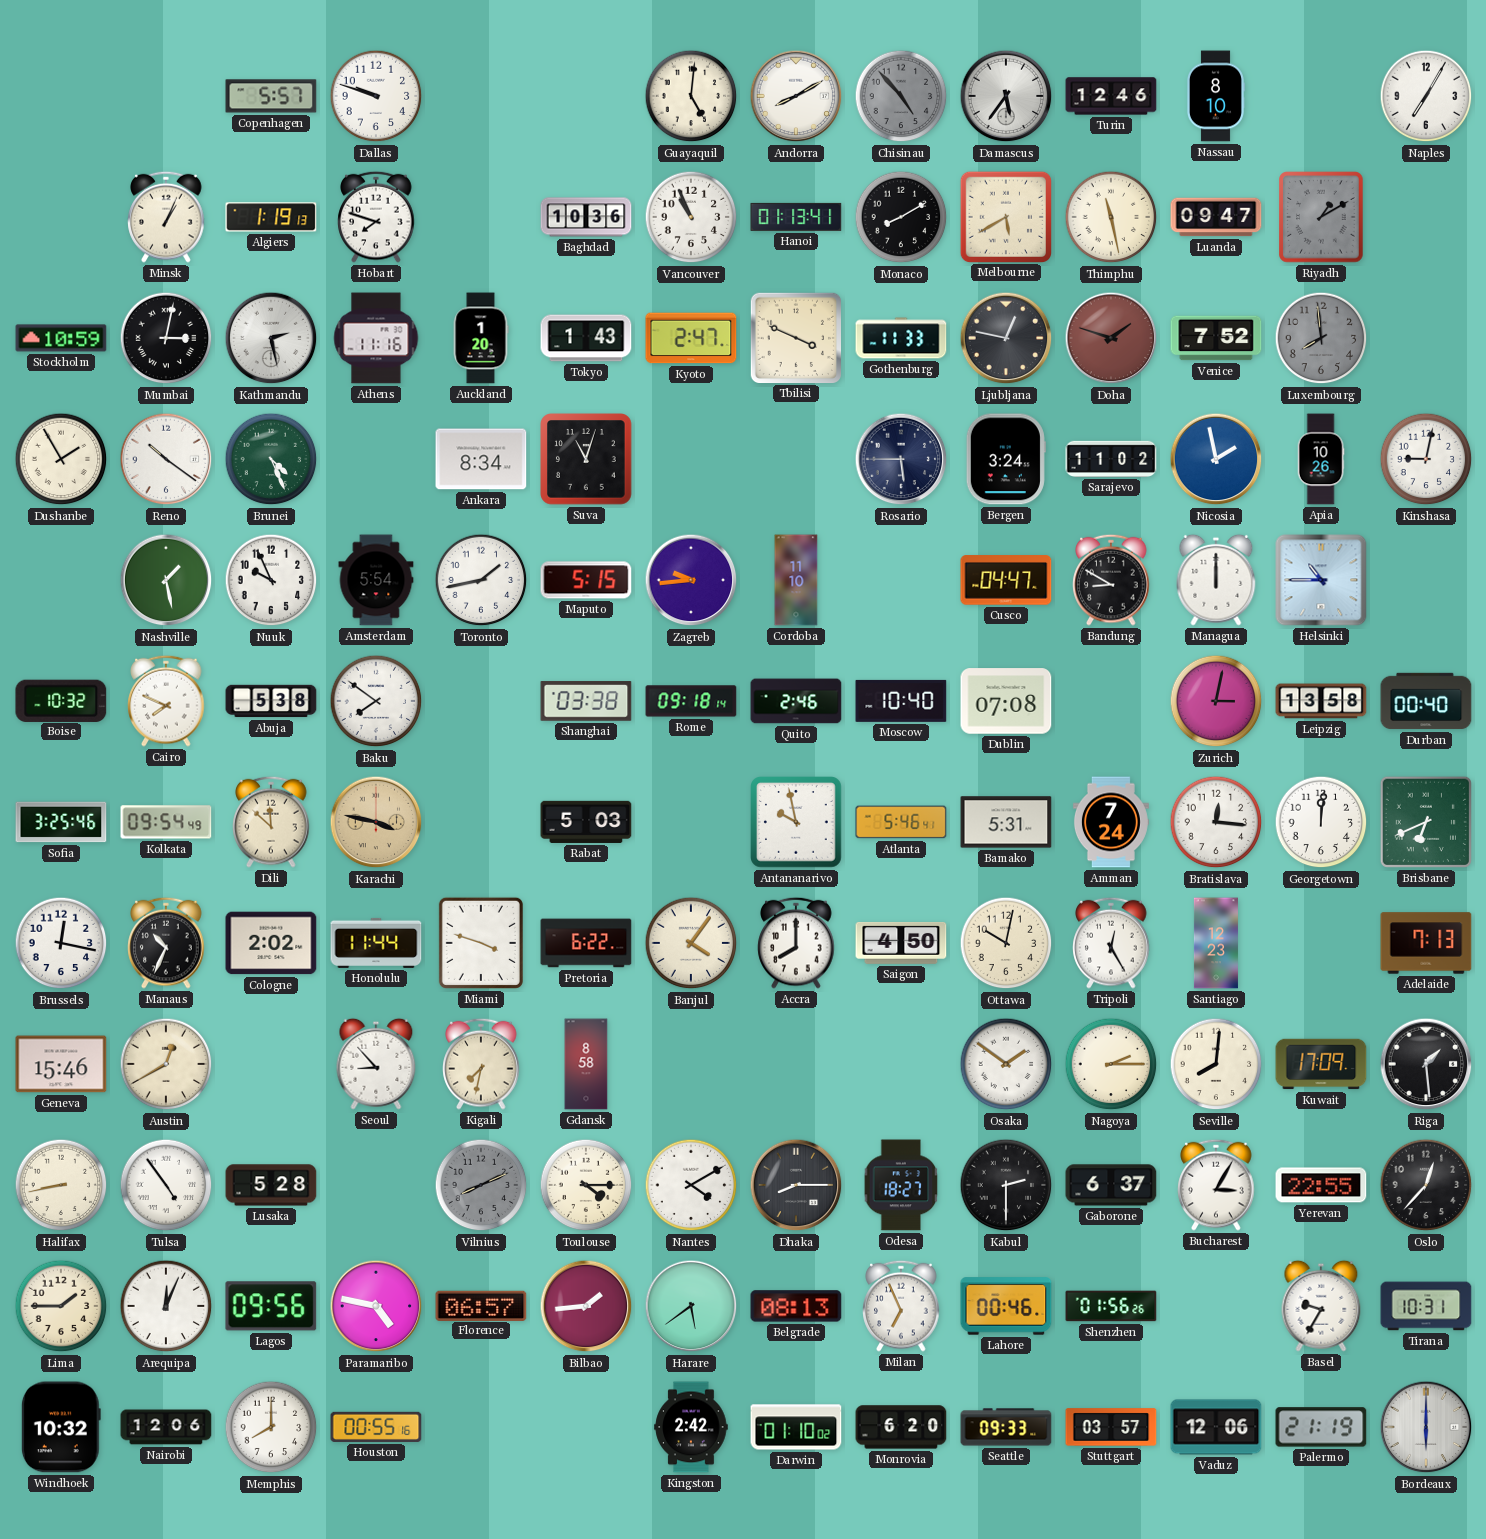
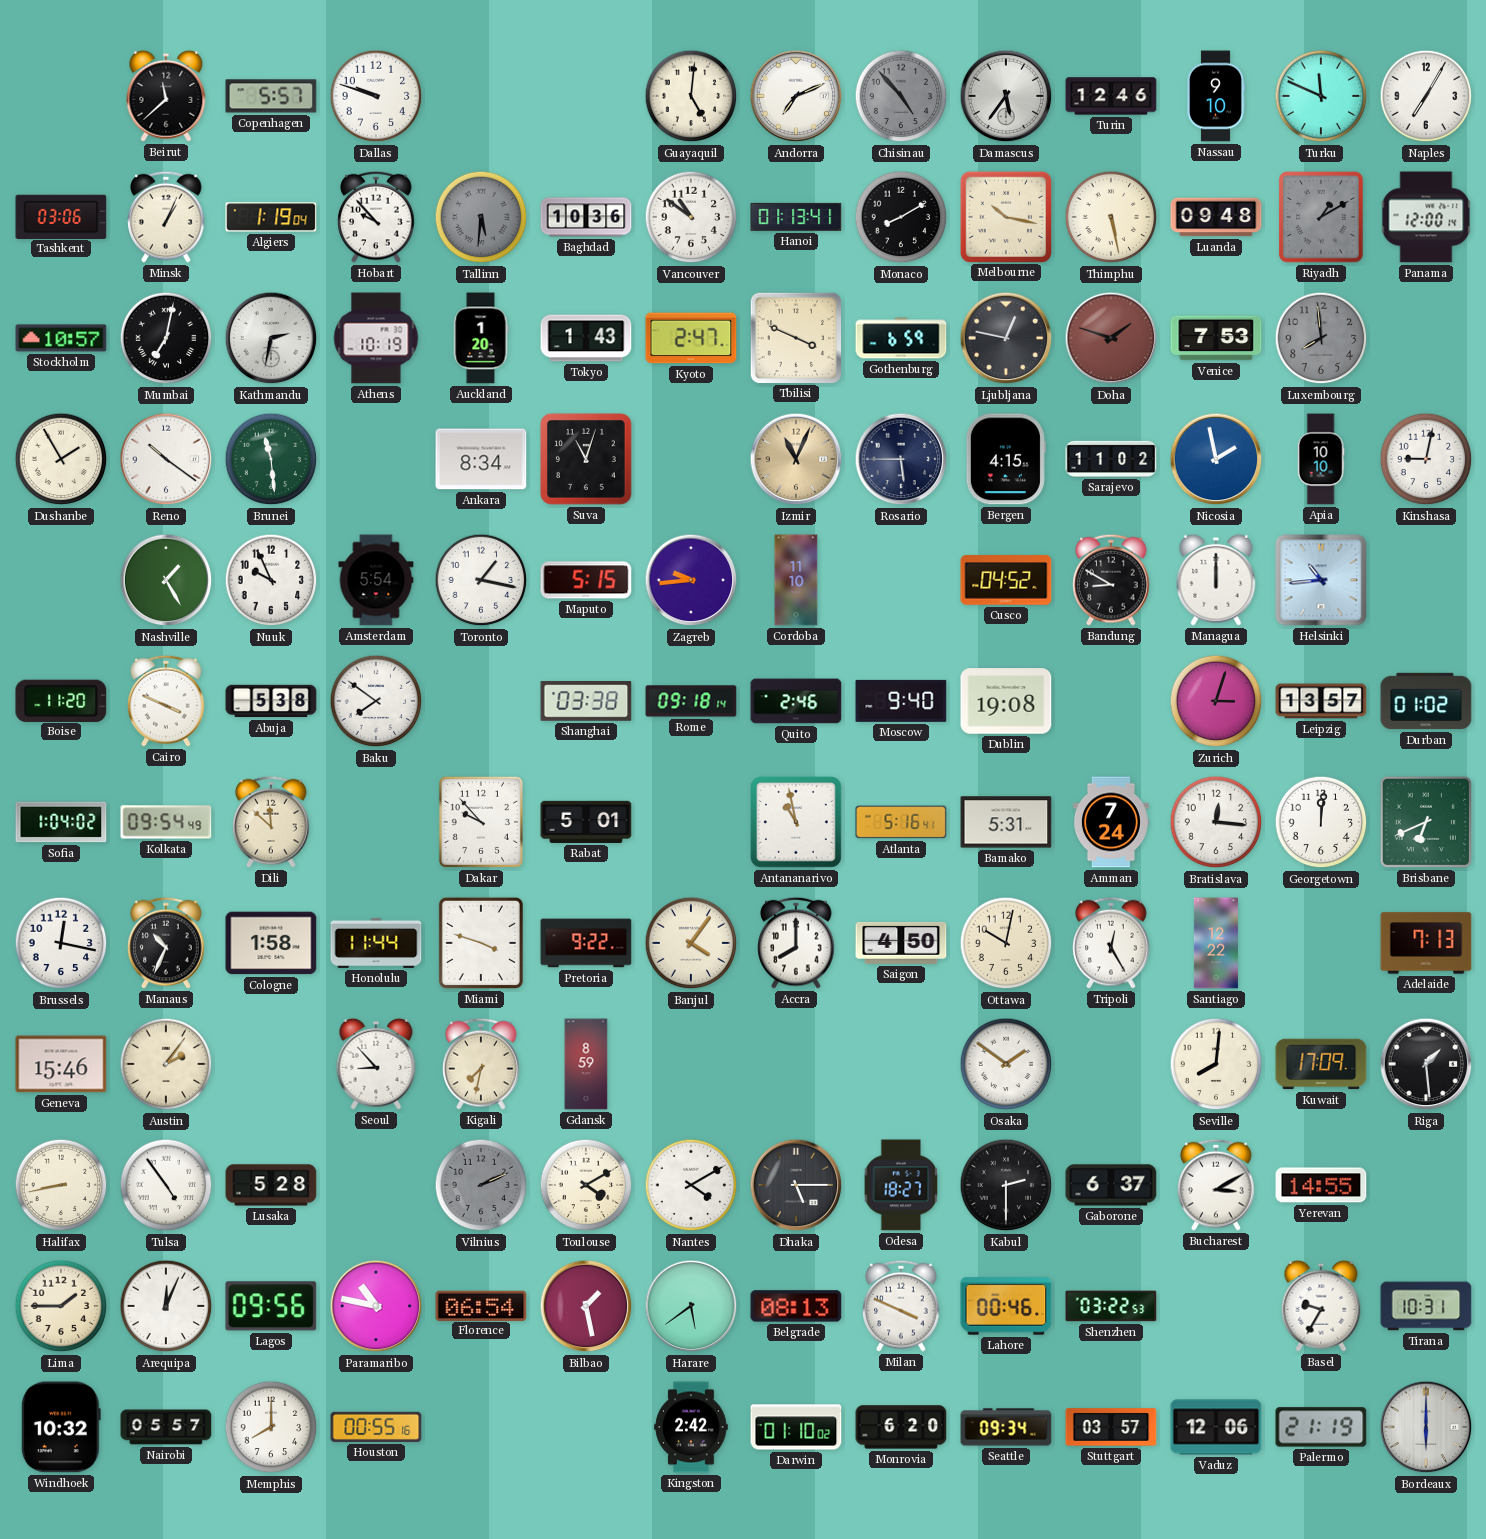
Beirut: none -> 11:38
Andorra: 8:10 -> 7:11
Nassau: 8:10 -> 9:10
Turku: none -> 11:49
Tashkent: none -> 03:06
Algiers: 1:19:13 -> 1:19:04
Hobart: 7:48 -> 9:53
Tallinn: none -> 5:31
Vancouver: 10:56 -> 10:51
Melbourne: 5:40 -> 10:17
Thimphu: 11:28 -> 5:28
Luanda: 09:47 -> 09:48
Panama: none -> 12:00
Stockholm: 10:59 -> 10:57
Mumbai: 3:02 -> 7:02
Kathmandu: 2:28 -> 2:32
Athens: 11:16 -> 10:19
Gothenburg: 11:33 -> 6:59
Venice: 7:52 -> 7:53
Brunei: 4:26 -> 11:29
Izmir: none -> 11:04
Bergen: 3:24 -> 4:15
Apia: 10:26 -> 10:10
Nashville: 1:28 -> 1:25
Toronto: 1:43 -> 1:17
Cusco: 04:47 -> 04:52
Helsinki: 10:45 -> 10:44
Boise: 10:32 -> 11:20
Cairo: 7:49 -> 3:49
Moscow: 10:40 -> 9:40
Dublin: 07:08 -> 19:08
Zurich: 3:02 -> 3:03
Leipzig: 13:58 -> 13:57
Durban: 00:40 -> 01:02
Sofia: 3:25 -> 1:04
Karachi: 3:47 -> none
Dakar: none -> 9:53
Rabat: 5:03 -> 5:01
Antananarivo: 9:58 -> 10:58
Atlanta: 5:46 -> 5:16
Cologne: 2:02 -> 1:58
Pretoria: 6:22 -> 9:22
Santiago: 12:23 -> 12:22
Austin: 12:40 -> 2:06
Gdansk: 8:58 -> 8:59
Nagoya: 2:15 -> none
Vilnius: 8:11 -> 2:11
Toulouse: 4:15 -> 4:10
Dhaka: 8:15 -> 5:15
Bucharest: 3:05 -> 3:10
Yerevan: 22:55 -> 14:55
Oslo: 12:37 -> none
Paramaribo: 4:47 -> 10:47
Florence: 06:57 -> 06:54
Bilbao: 1:44 -> 1:28
Milan: 6:56 -> 3:49
Shenzhen: 01:56 -> 03:22
Nairobi: 12:06 -> 05:57
Seattle: 09:33 -> 09:34
